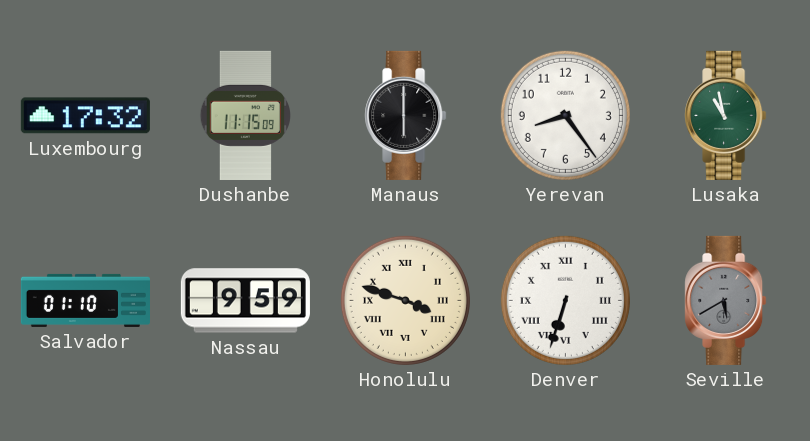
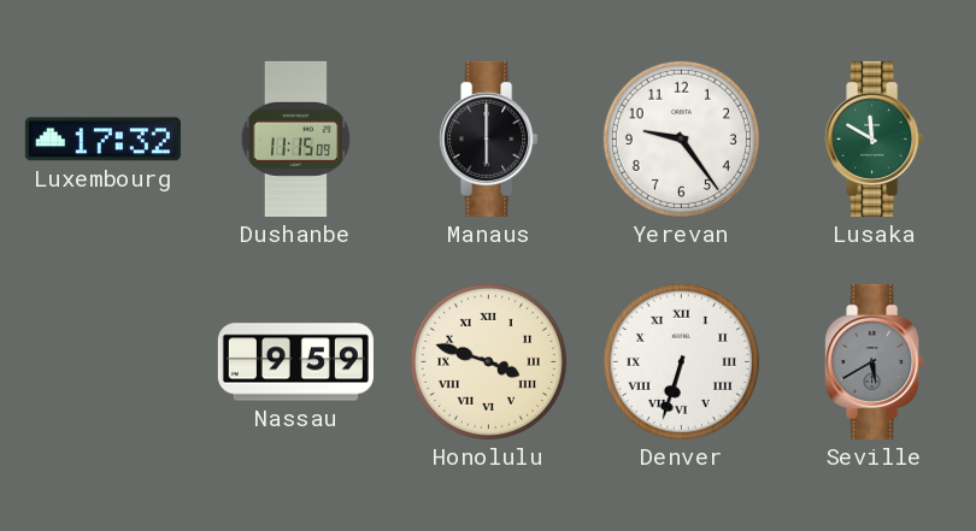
Yerevan: 8:24 -> 9:24
Lusaka: 10:58 -> 11:50
Salvador: 01:10 -> none
